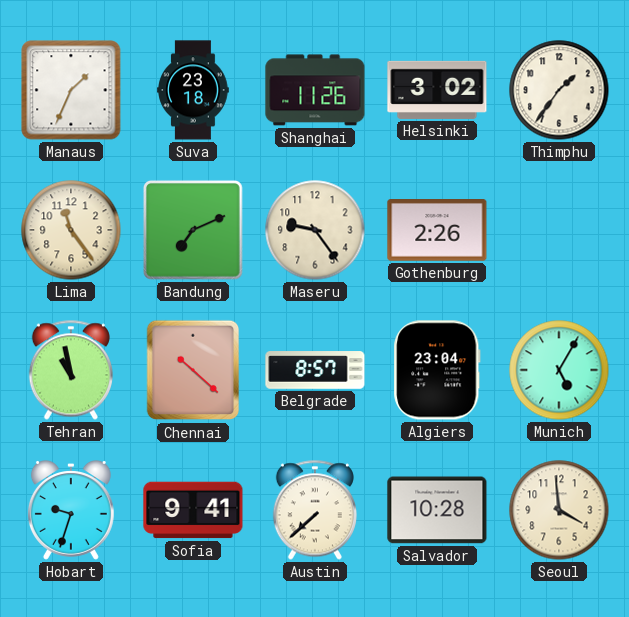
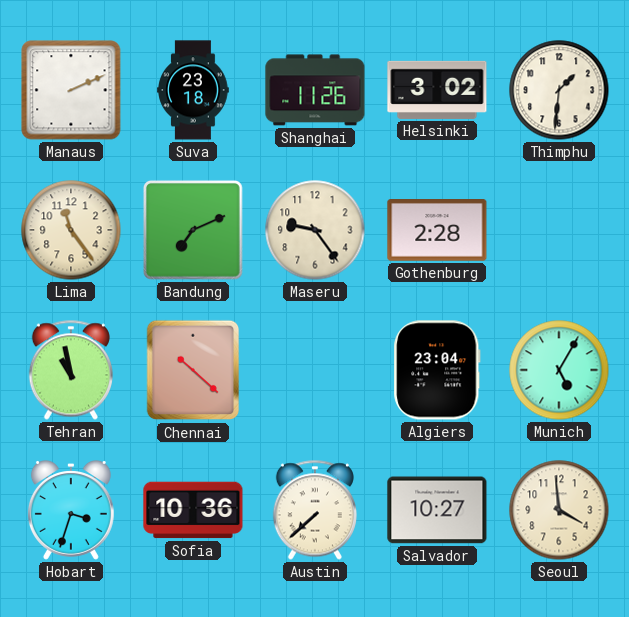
Manaus: 1:34 -> 2:11
Thimphu: 1:36 -> 1:31
Gothenburg: 2:26 -> 2:28
Belgrade: 8:57 -> none
Hobart: 9:33 -> 3:33
Sofia: 9:41 -> 10:36
Salvador: 10:28 -> 10:27
